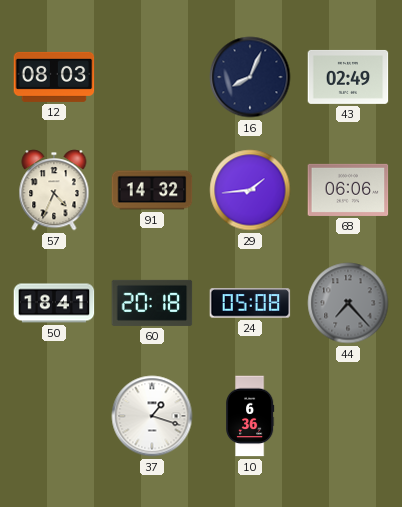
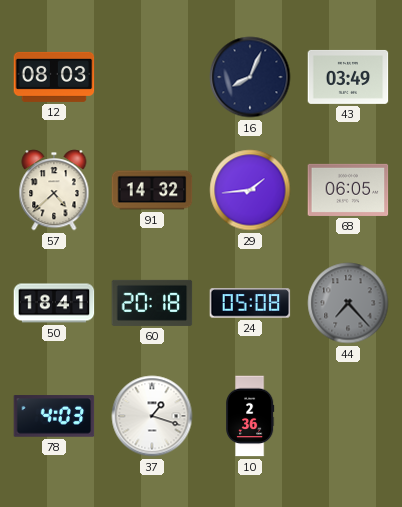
43: 02:49 -> 03:49
57: 4:34 -> 4:38
68: 06:06 -> 06:05
78: none -> 4:03
10: 6:36 -> 2:36
